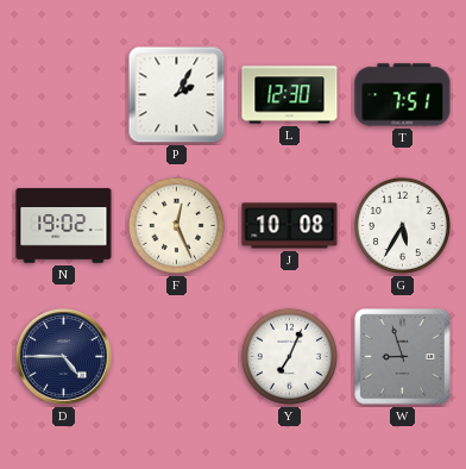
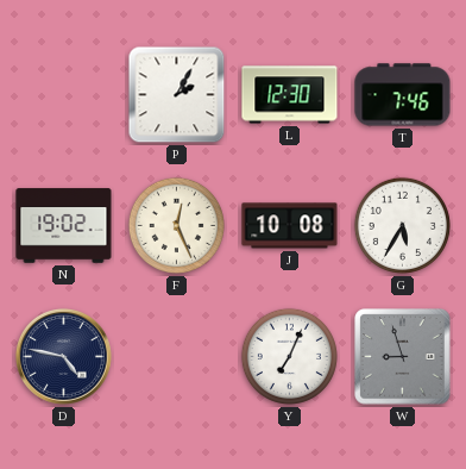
T: 7:51 -> 7:46
D: 4:45 -> 4:47
